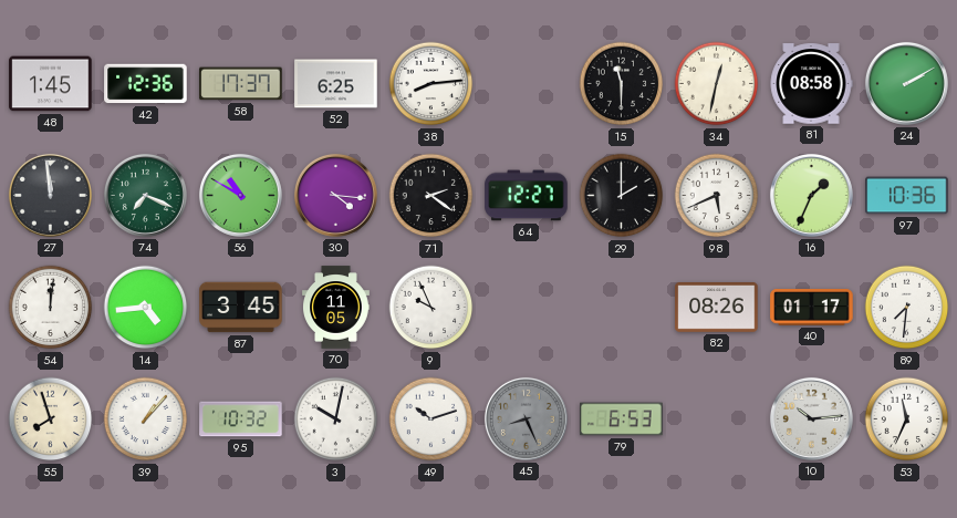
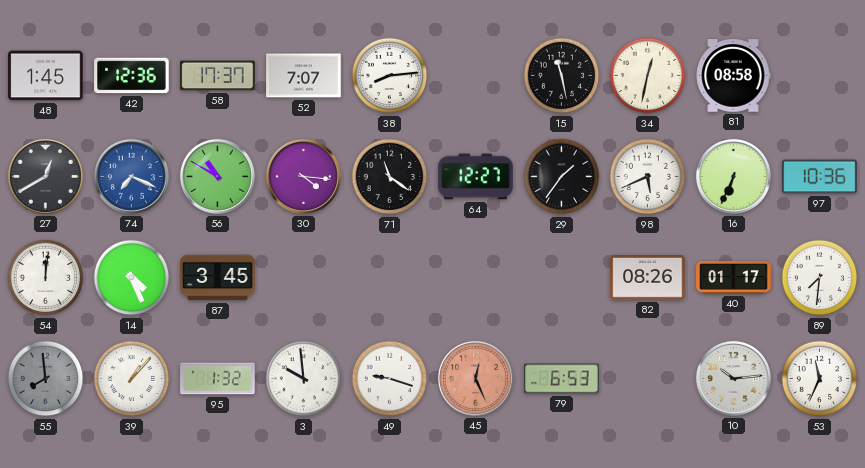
52: 6:25 -> 7:07
15: 11:30 -> 11:28
24: 2:10 -> none
27: 11:59 -> 12:40
74 dial: green -> blue
71: 2:21 -> 11:21
29: 2:00 -> 1:36
16: 1:34 -> 6:34
14: 4:44 -> 4:26
70: 11:05 -> none
9: 9:56 -> none
55: 7:57 -> 7:59
55 dial: cream -> grey
95: 10:32 -> 1:32
3: 10:02 -> 9:59
49: 10:12 -> 9:18
45: 8:26 -> 12:26
45 dial: grey -> salmon
